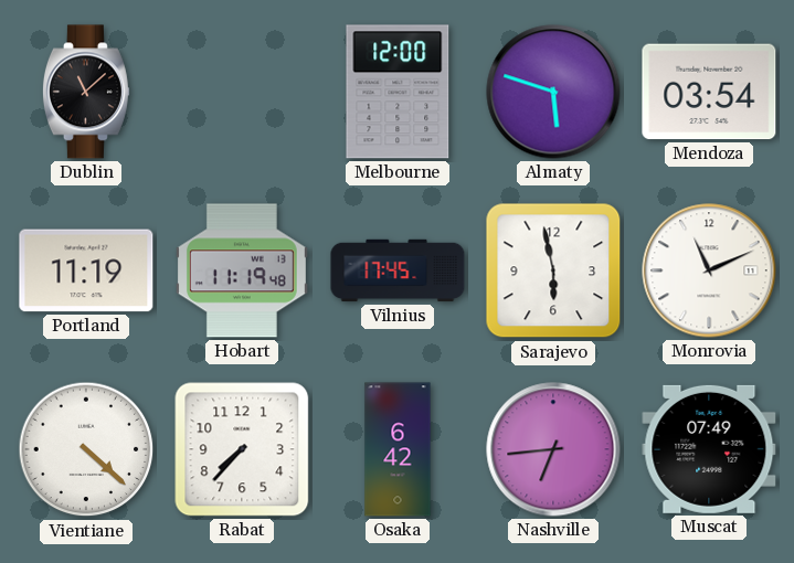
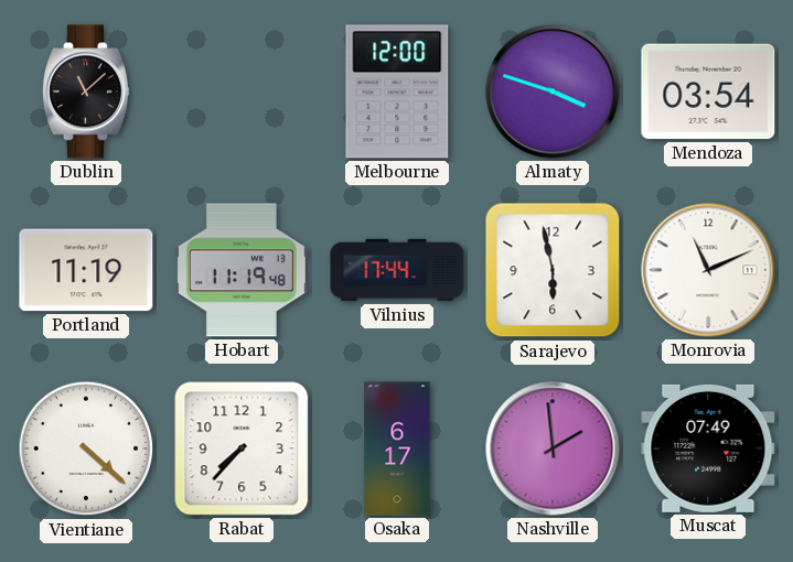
Almaty: 5:48 -> 3:48
Vilnius: 17:45 -> 17:44
Osaka: 6:42 -> 6:17
Nashville: 6:44 -> 1:59
